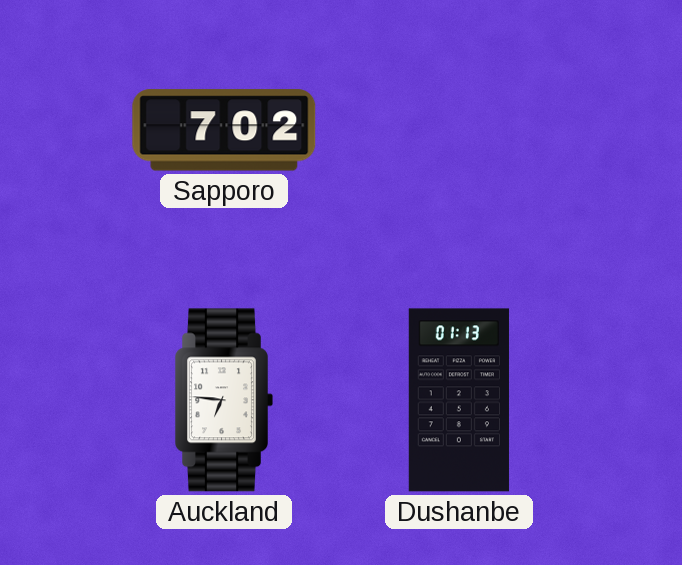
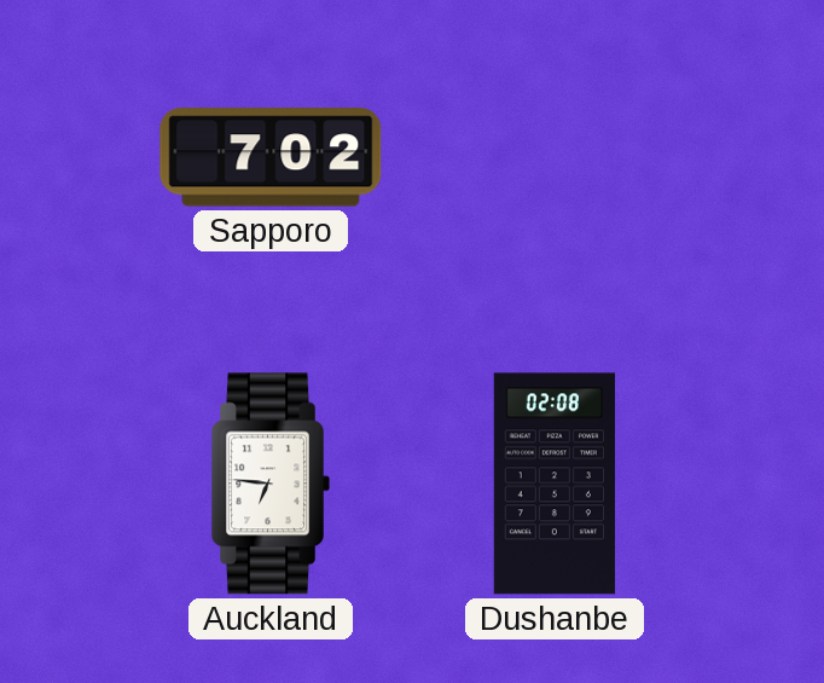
Dushanbe: 01:13 -> 02:08
